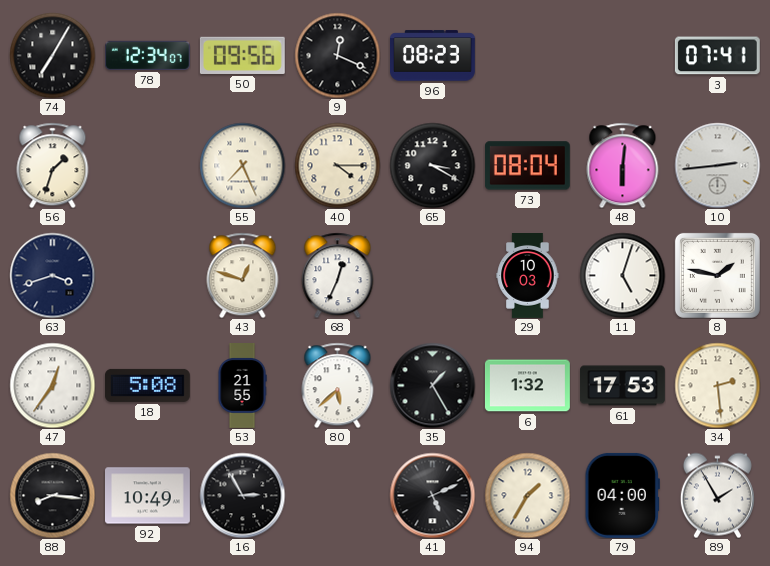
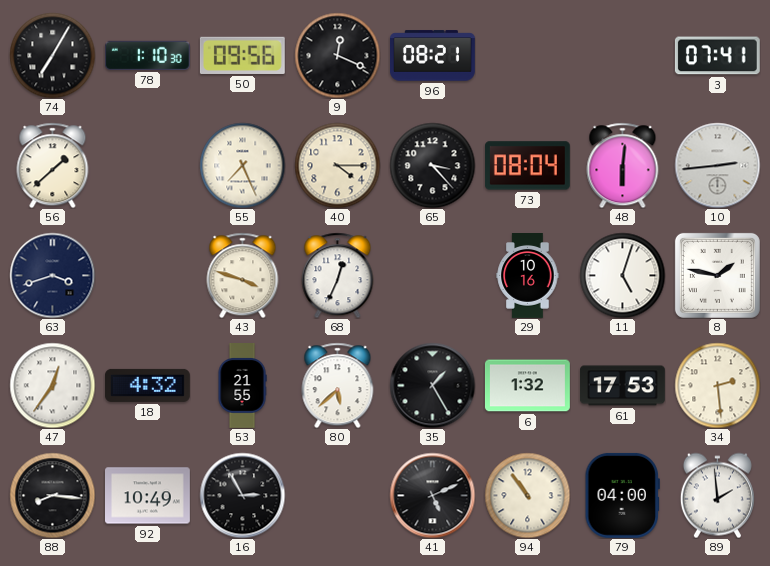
78: 12:34 -> 1:10
96: 08:23 -> 08:21
56: 1:33 -> 1:38
65: 3:20 -> 3:23
43: 12:48 -> 3:48
29: 10:03 -> 10:16
18: 5:08 -> 4:32
94: 1:35 -> 10:54
89: 1:55 -> 1:59
